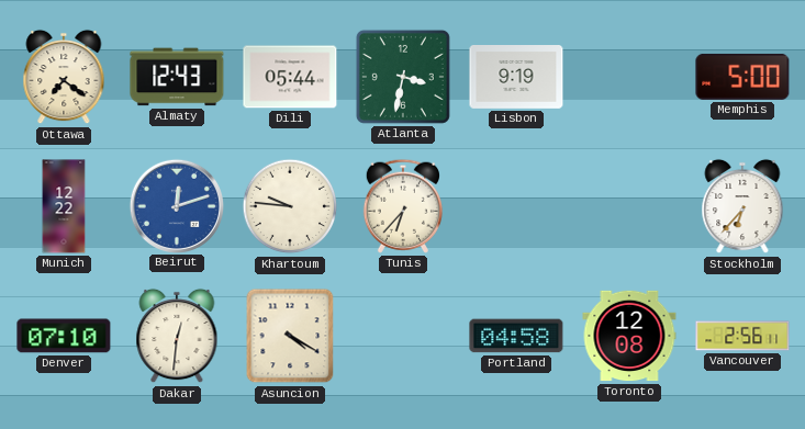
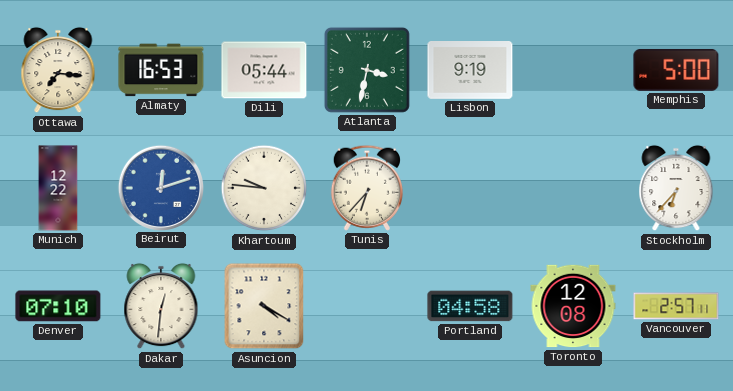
Ottawa: 7:21 -> 7:16
Almaty: 12:43 -> 16:53
Vancouver: 2:56 -> 2:57
